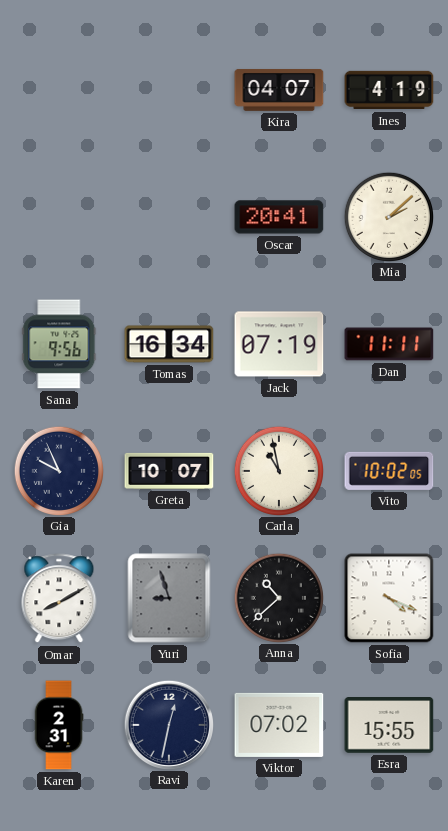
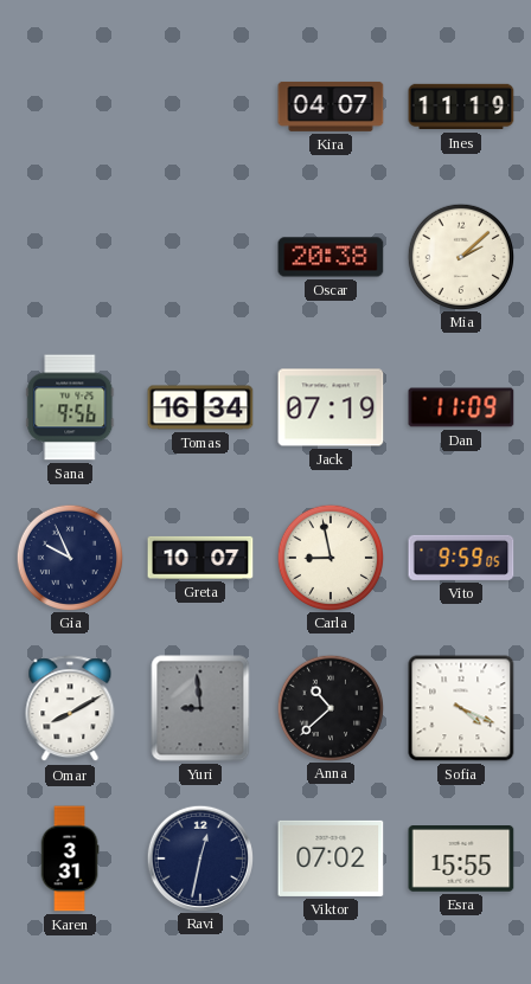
Ines: 4:19 -> 11:19
Oscar: 20:41 -> 20:38
Dan: 11:11 -> 11:09
Carla: 10:58 -> 8:58
Vito: 10:02 -> 9:59
Yuri: 8:57 -> 8:59
Karen: 2:31 -> 3:31
